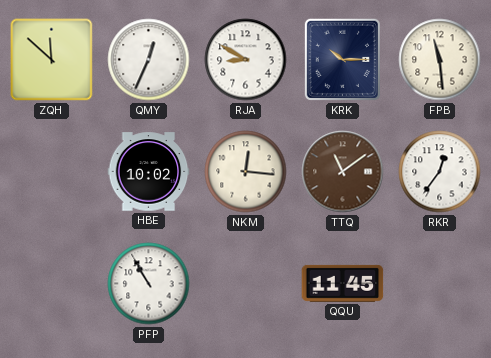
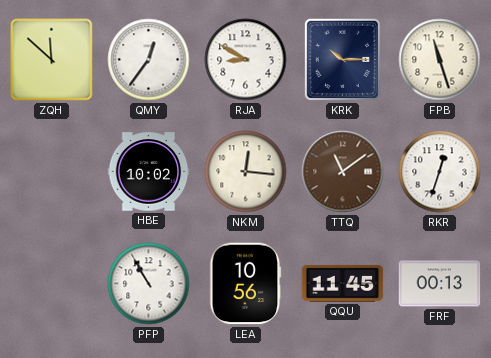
QMY: 12:34 -> 12:36
FPB: 11:29 -> 11:27
RKR: 12:36 -> 12:33
LEA: none -> 10:56
FRF: none -> 00:13
